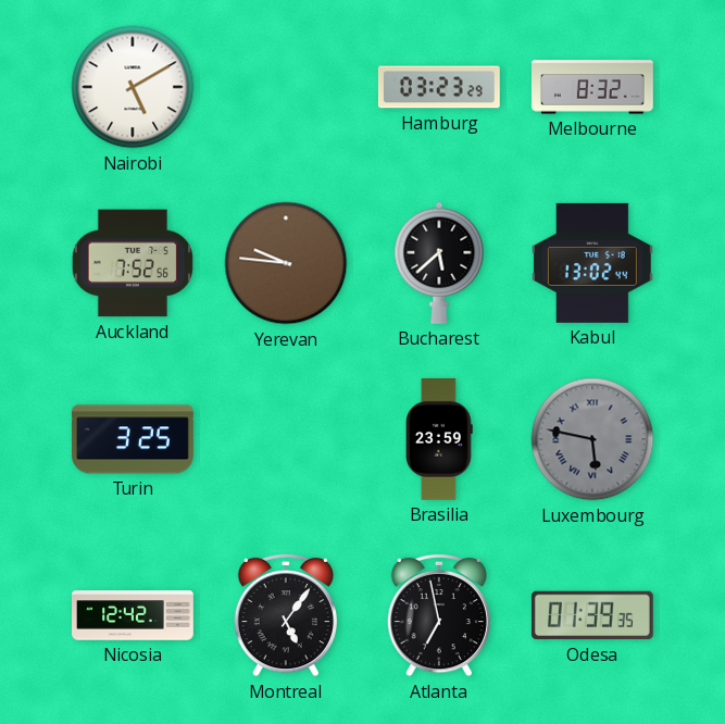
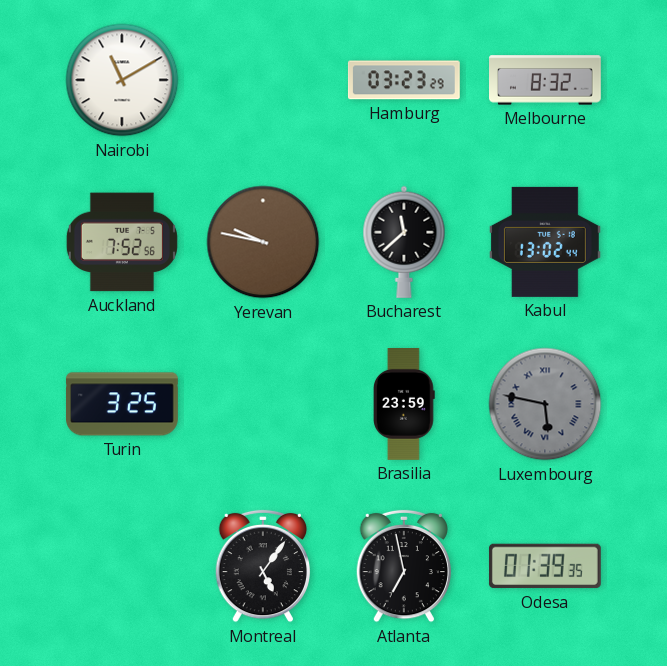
Nairobi: 5:10 -> 11:10
Yerevan: 9:46 -> 9:47
Bucharest: 5:38 -> 11:38
Nicosia: 12:42 -> none
